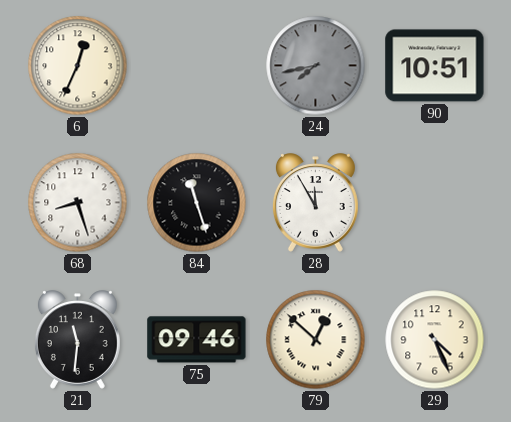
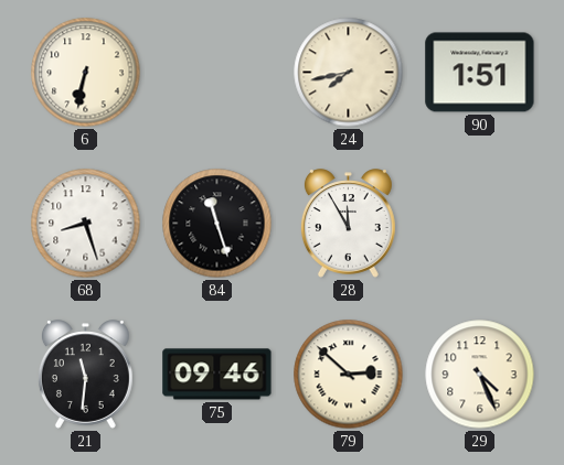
6: 12:34 -> 6:32
24 dial: grey -> cream
90: 10:51 -> 1:51
79: 12:52 -> 2:52
